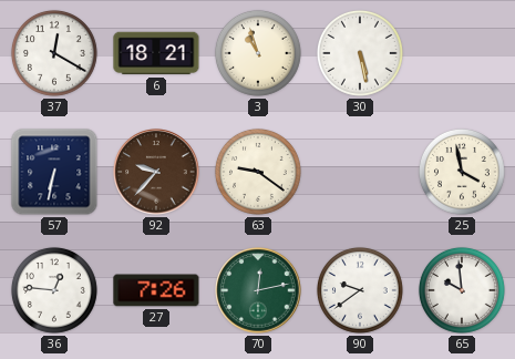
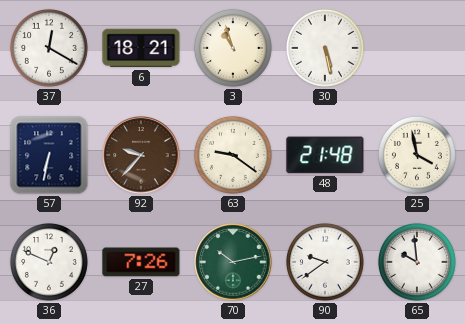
48: none -> 21:48
36: 12:46 -> 12:49
70: 12:13 -> 10:13
